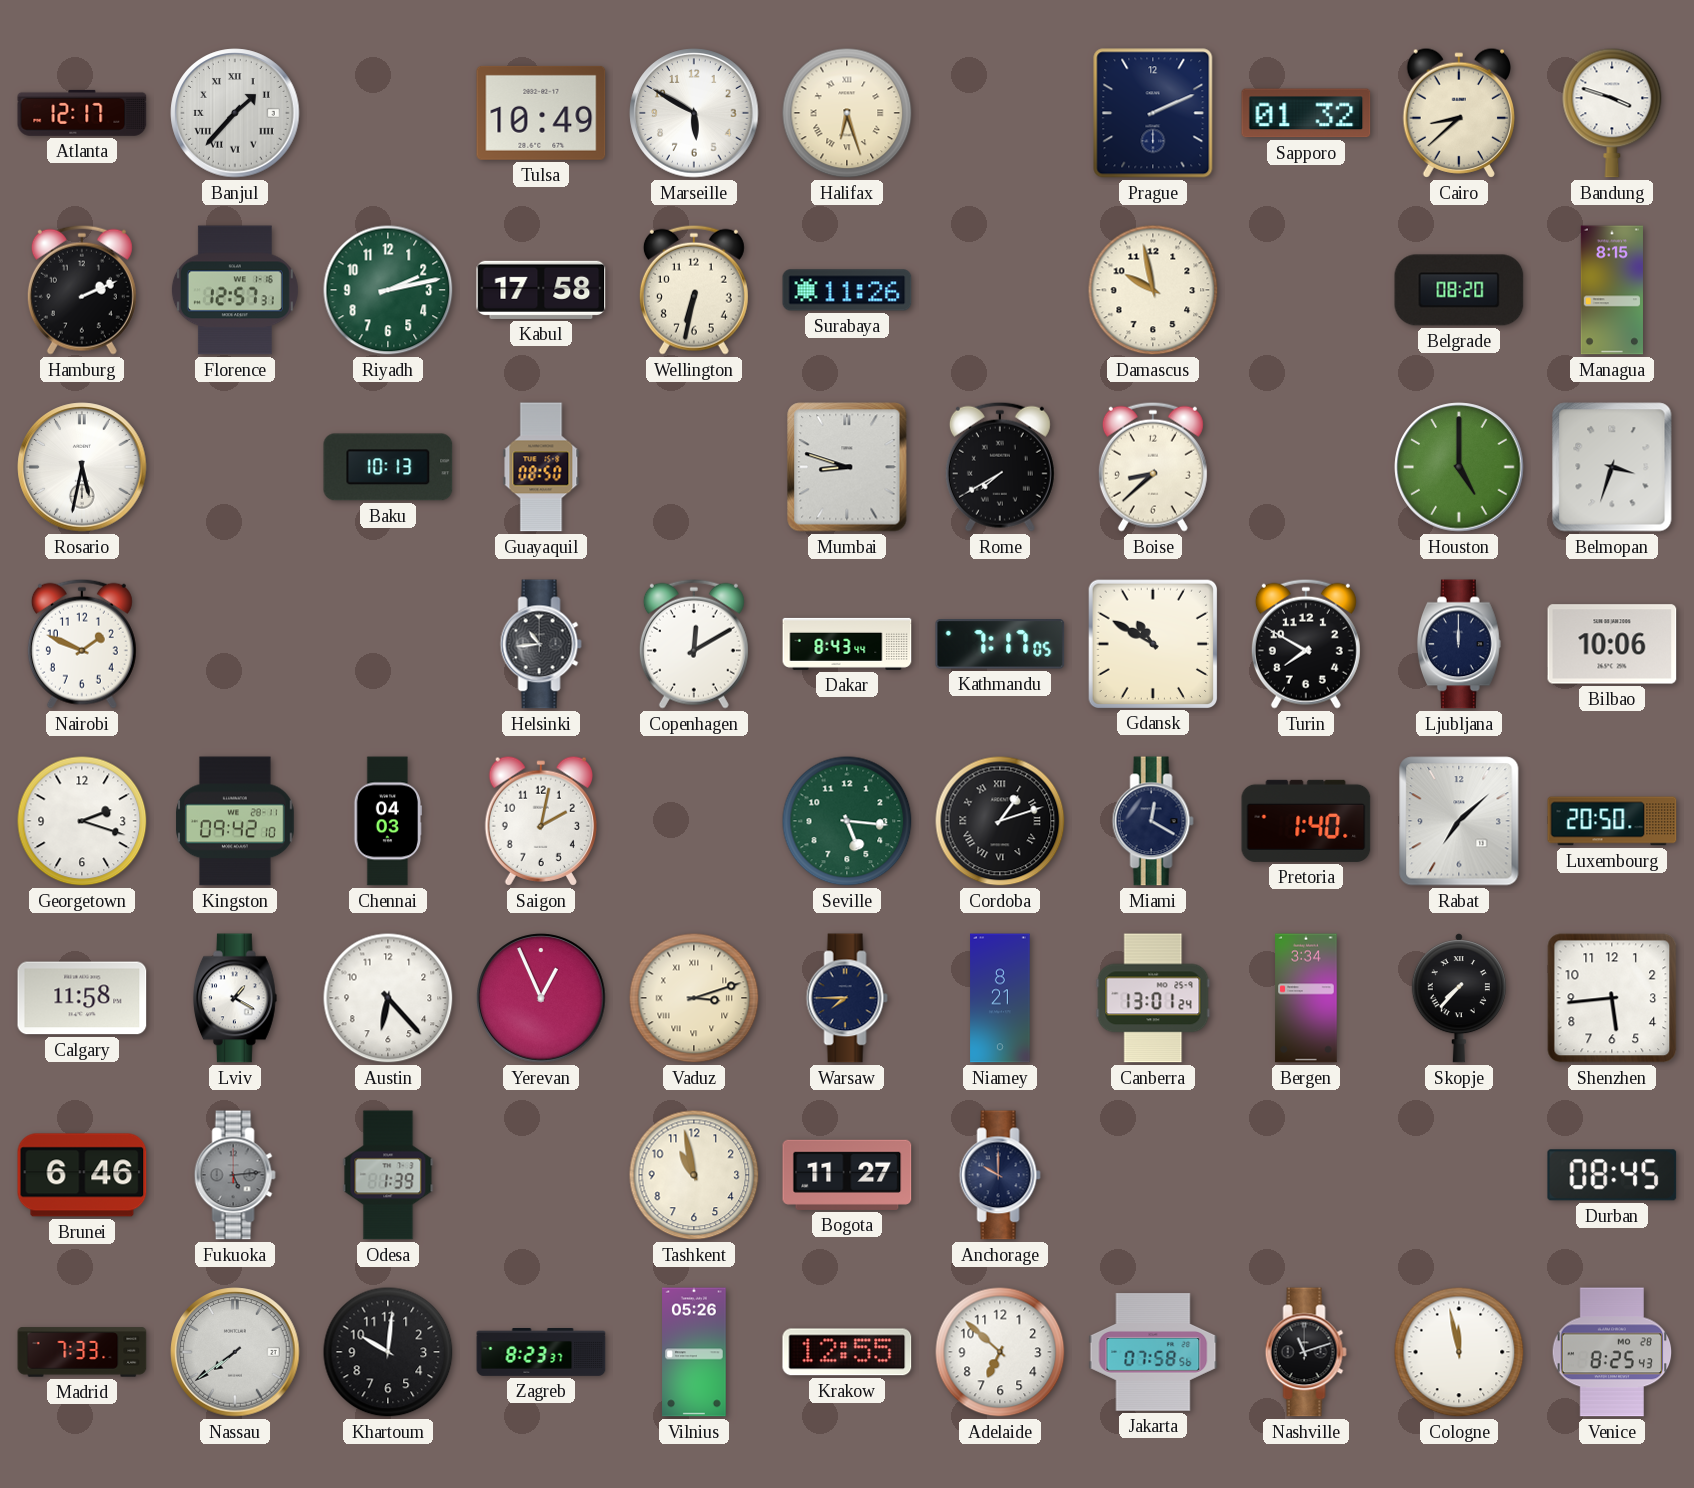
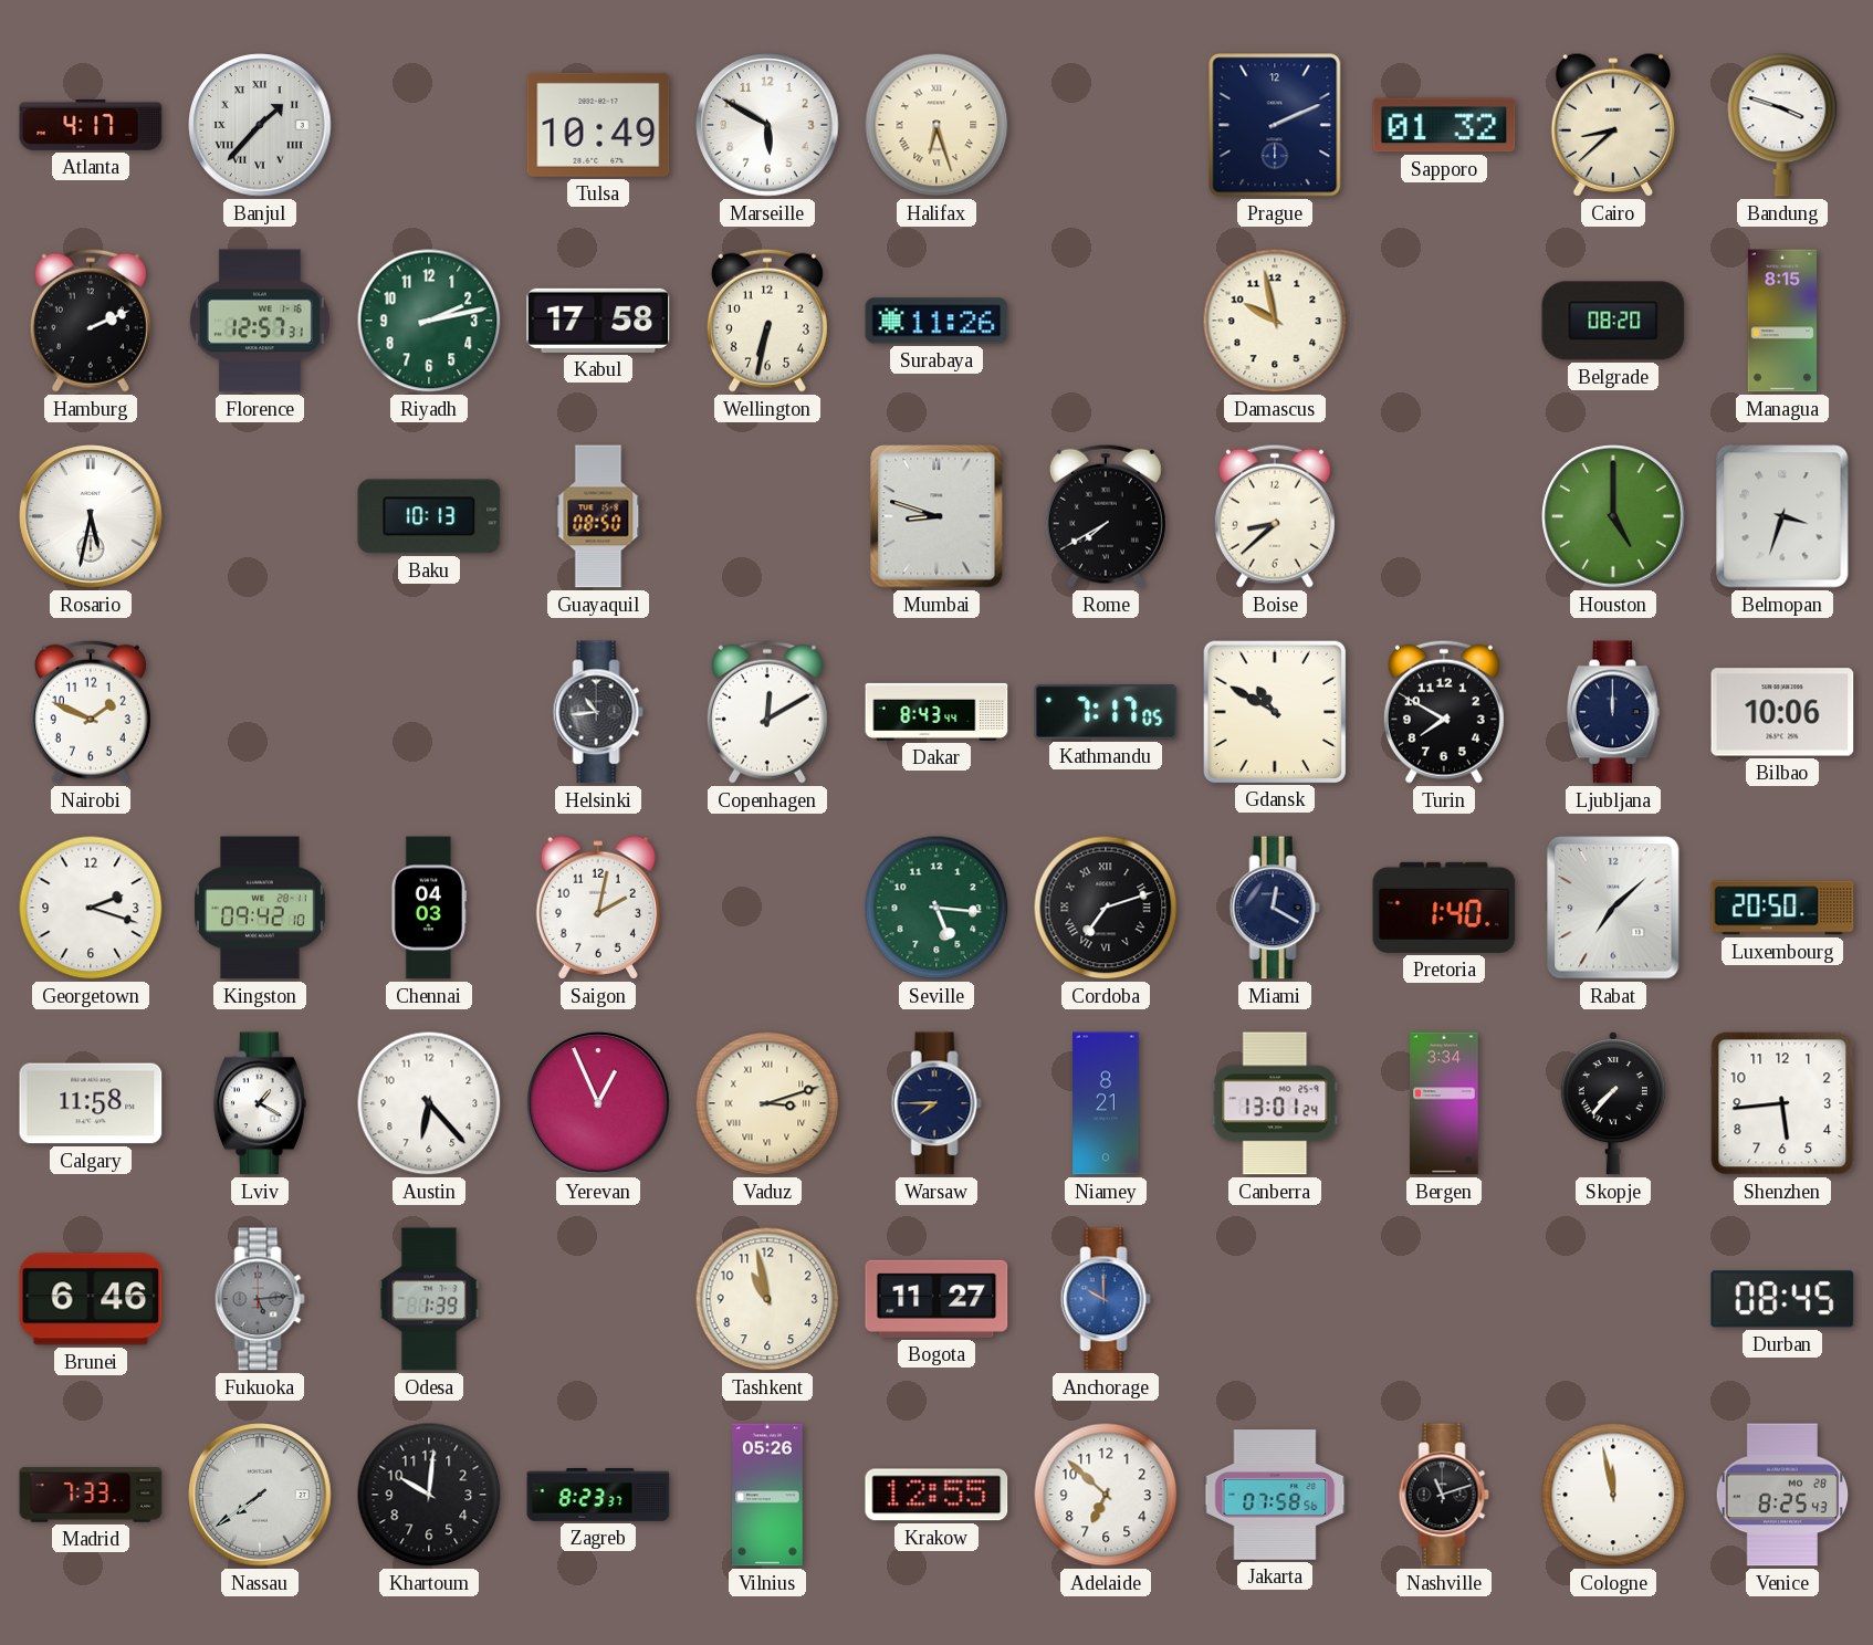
Atlanta: 12:17 -> 4:17
Cordoba: 1:12 -> 7:12
Anchorage dial: navy -> blue
